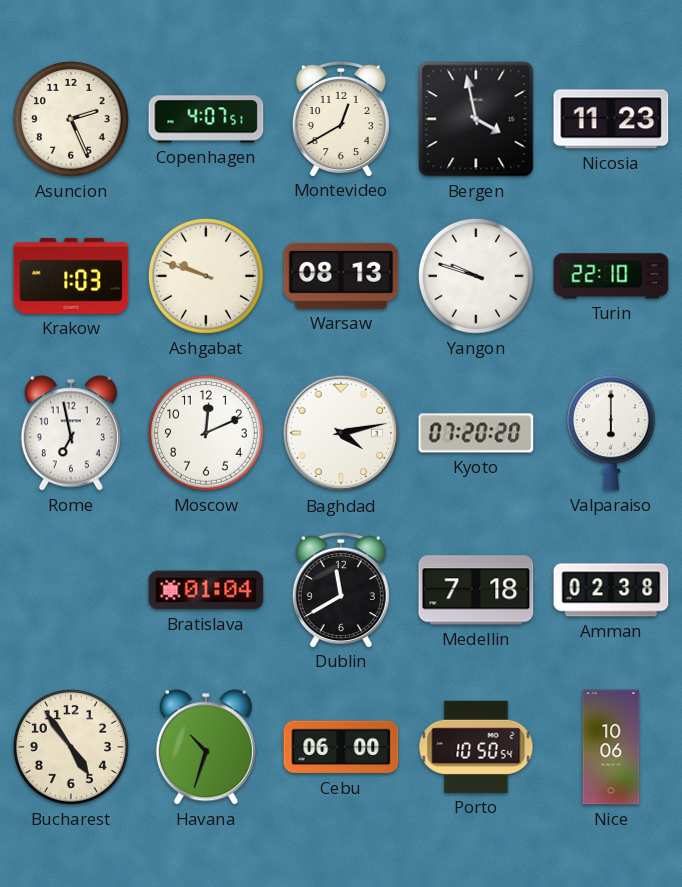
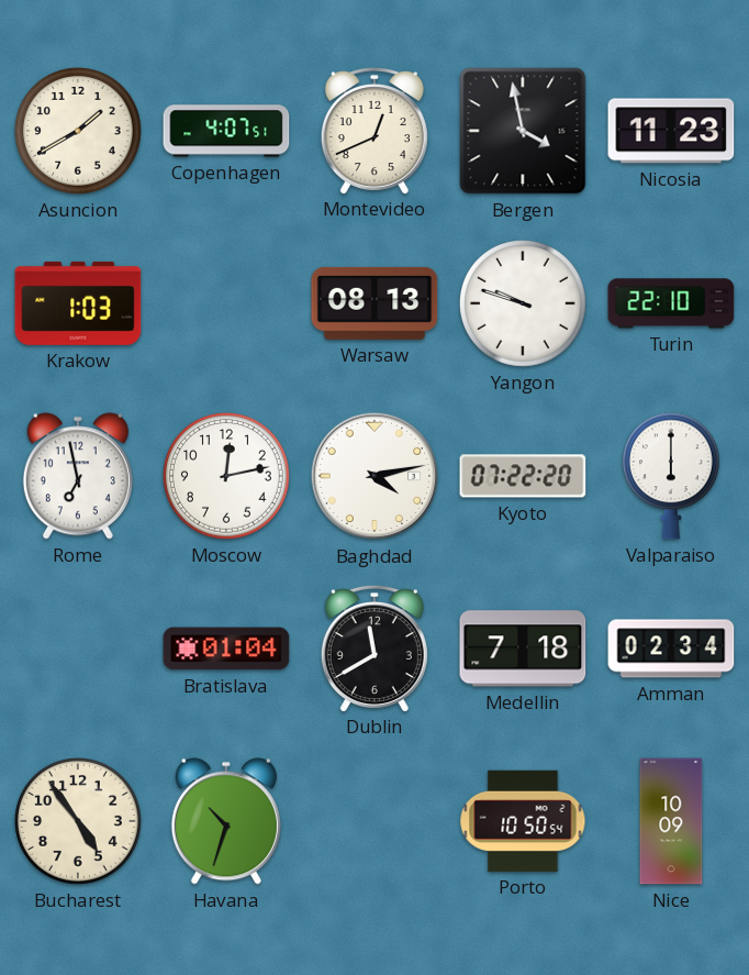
Asuncion: 2:26 -> 1:40
Montevideo: 12:40 -> 12:41
Ashgabat: 9:48 -> none
Moscow: 12:11 -> 12:13
Kyoto: 07:20 -> 07:22
Amman: 02:38 -> 02:34
Cebu: 06:00 -> none
Nice: 10:06 -> 10:09
